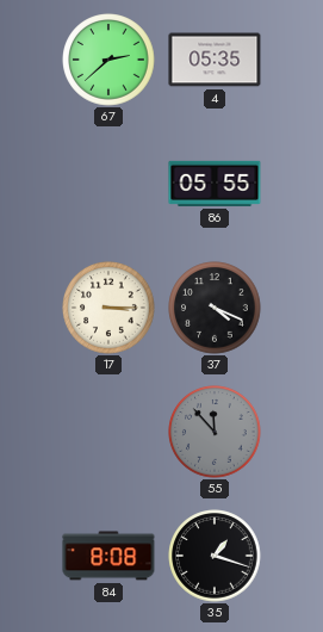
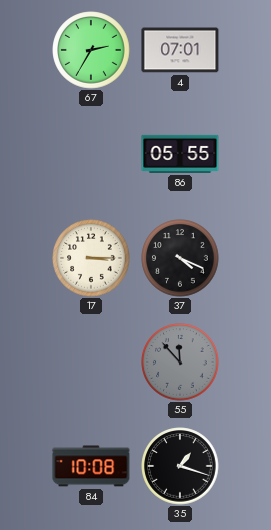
67: 2:38 -> 2:35
4: 05:35 -> 07:01
84: 8:08 -> 10:08
